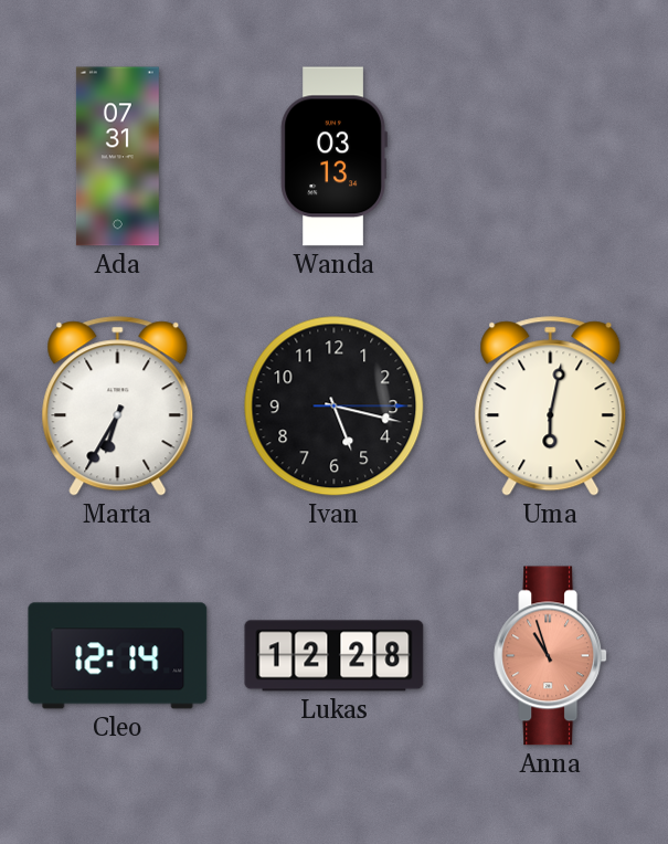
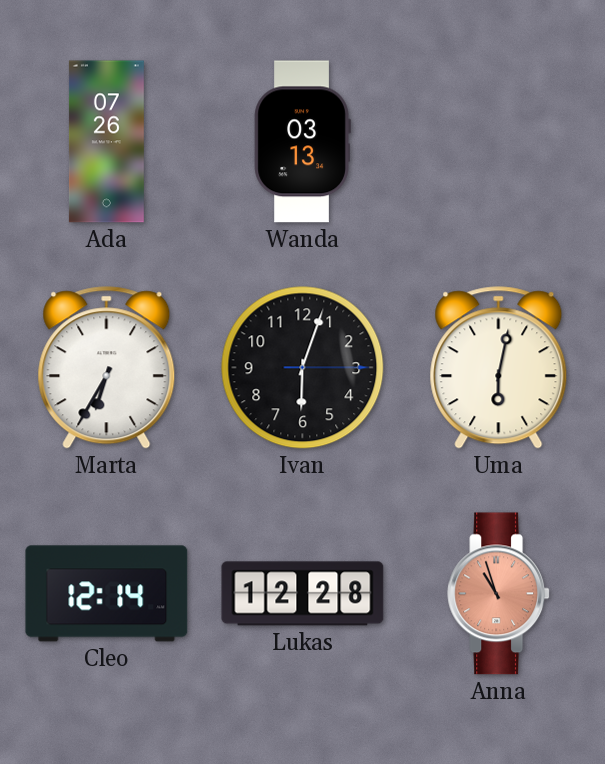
Ada: 07:31 -> 07:26
Ivan: 5:17 -> 6:03
